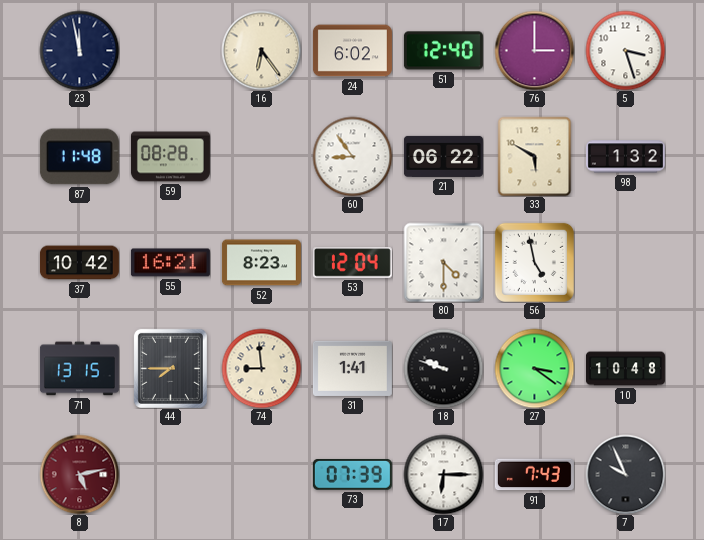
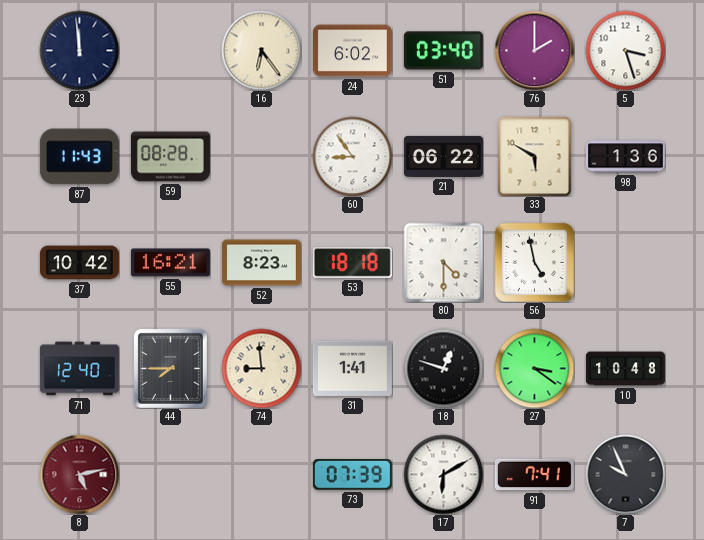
23: 11:58 -> 11:59
51: 12:40 -> 03:40
76: 3:00 -> 2:00
87: 11:48 -> 11:43
98: 1:32 -> 1:36
53: 12:04 -> 18:18
71: 13:15 -> 12:40
18: 9:48 -> 12:48
17: 6:15 -> 6:10
91: 7:43 -> 7:41
